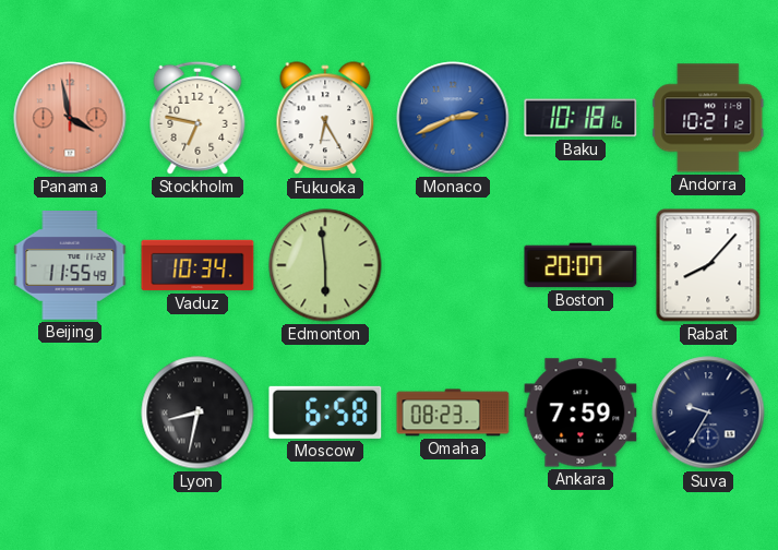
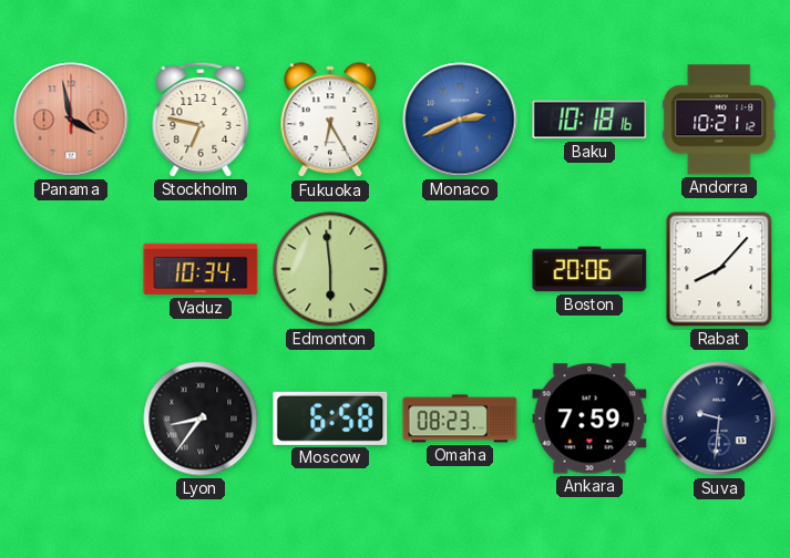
Beijing: 11:55 -> none
Boston: 20:07 -> 20:06
Lyon: 8:32 -> 8:36
Suva: 9:35 -> 9:31
